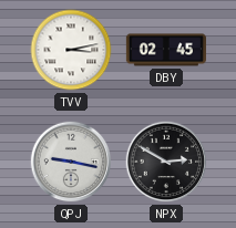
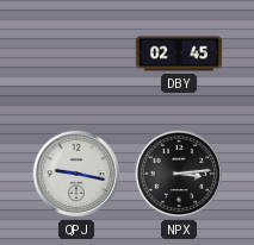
TVV: 3:13 -> none
NPX: 2:50 -> 3:14
